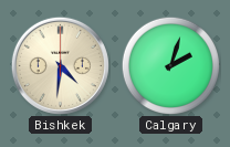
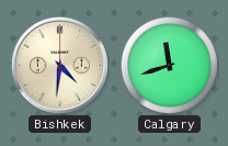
Calgary: 2:03 -> 11:42
